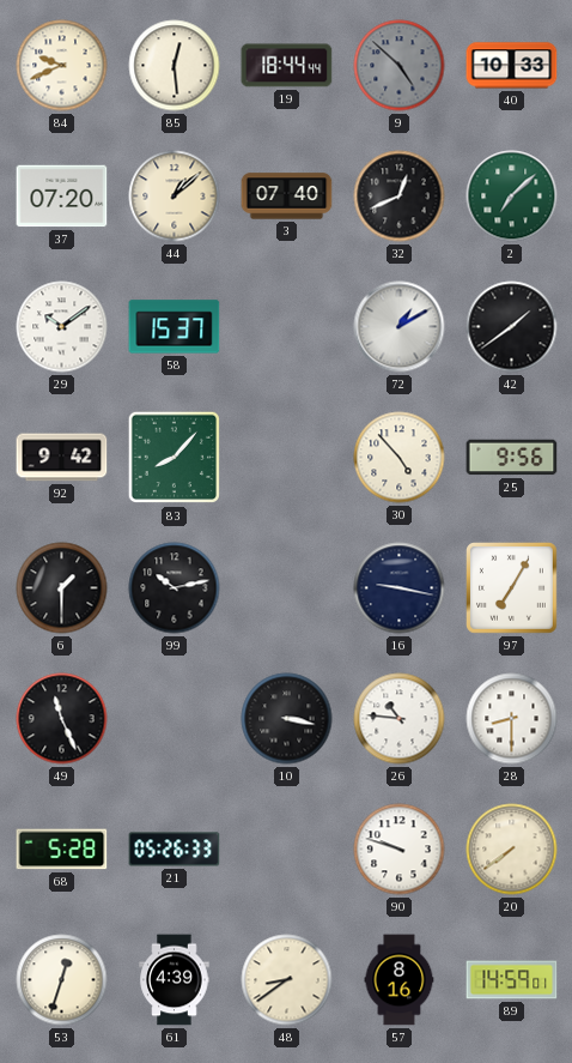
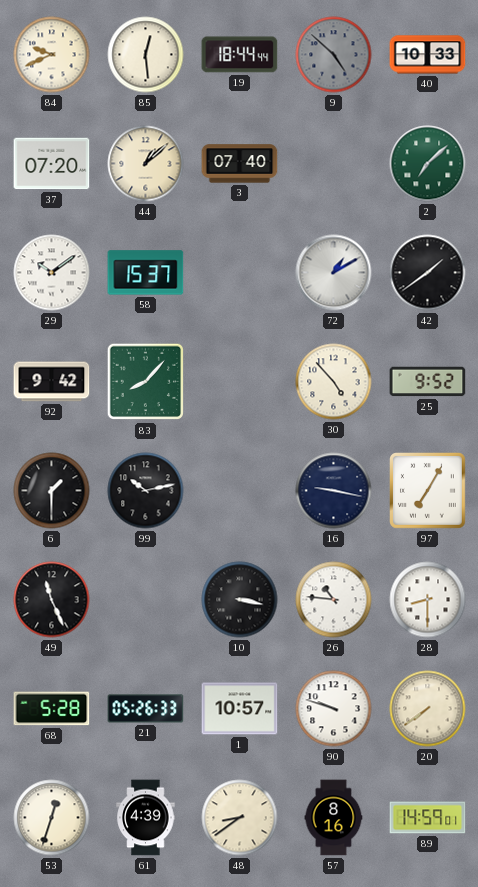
32: 12:41 -> none
25: 9:56 -> 9:52
1: none -> 10:57
